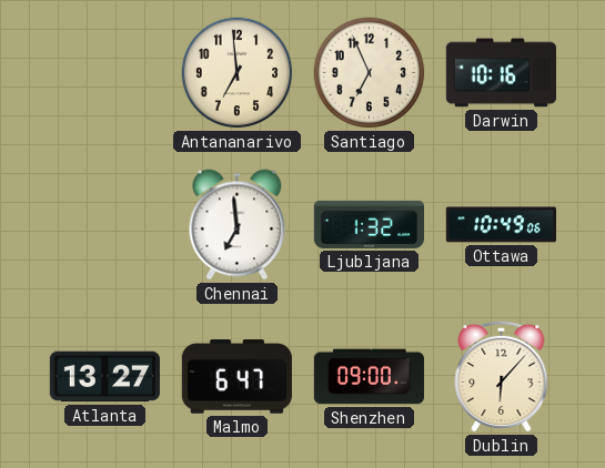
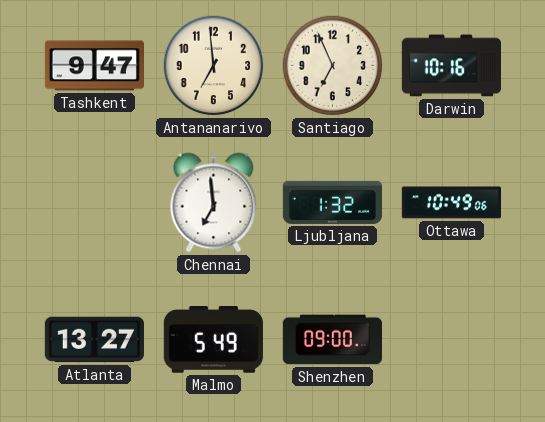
Tashkent: none -> 9:47
Malmo: 6:47 -> 5:49
Dublin: 6:07 -> none
